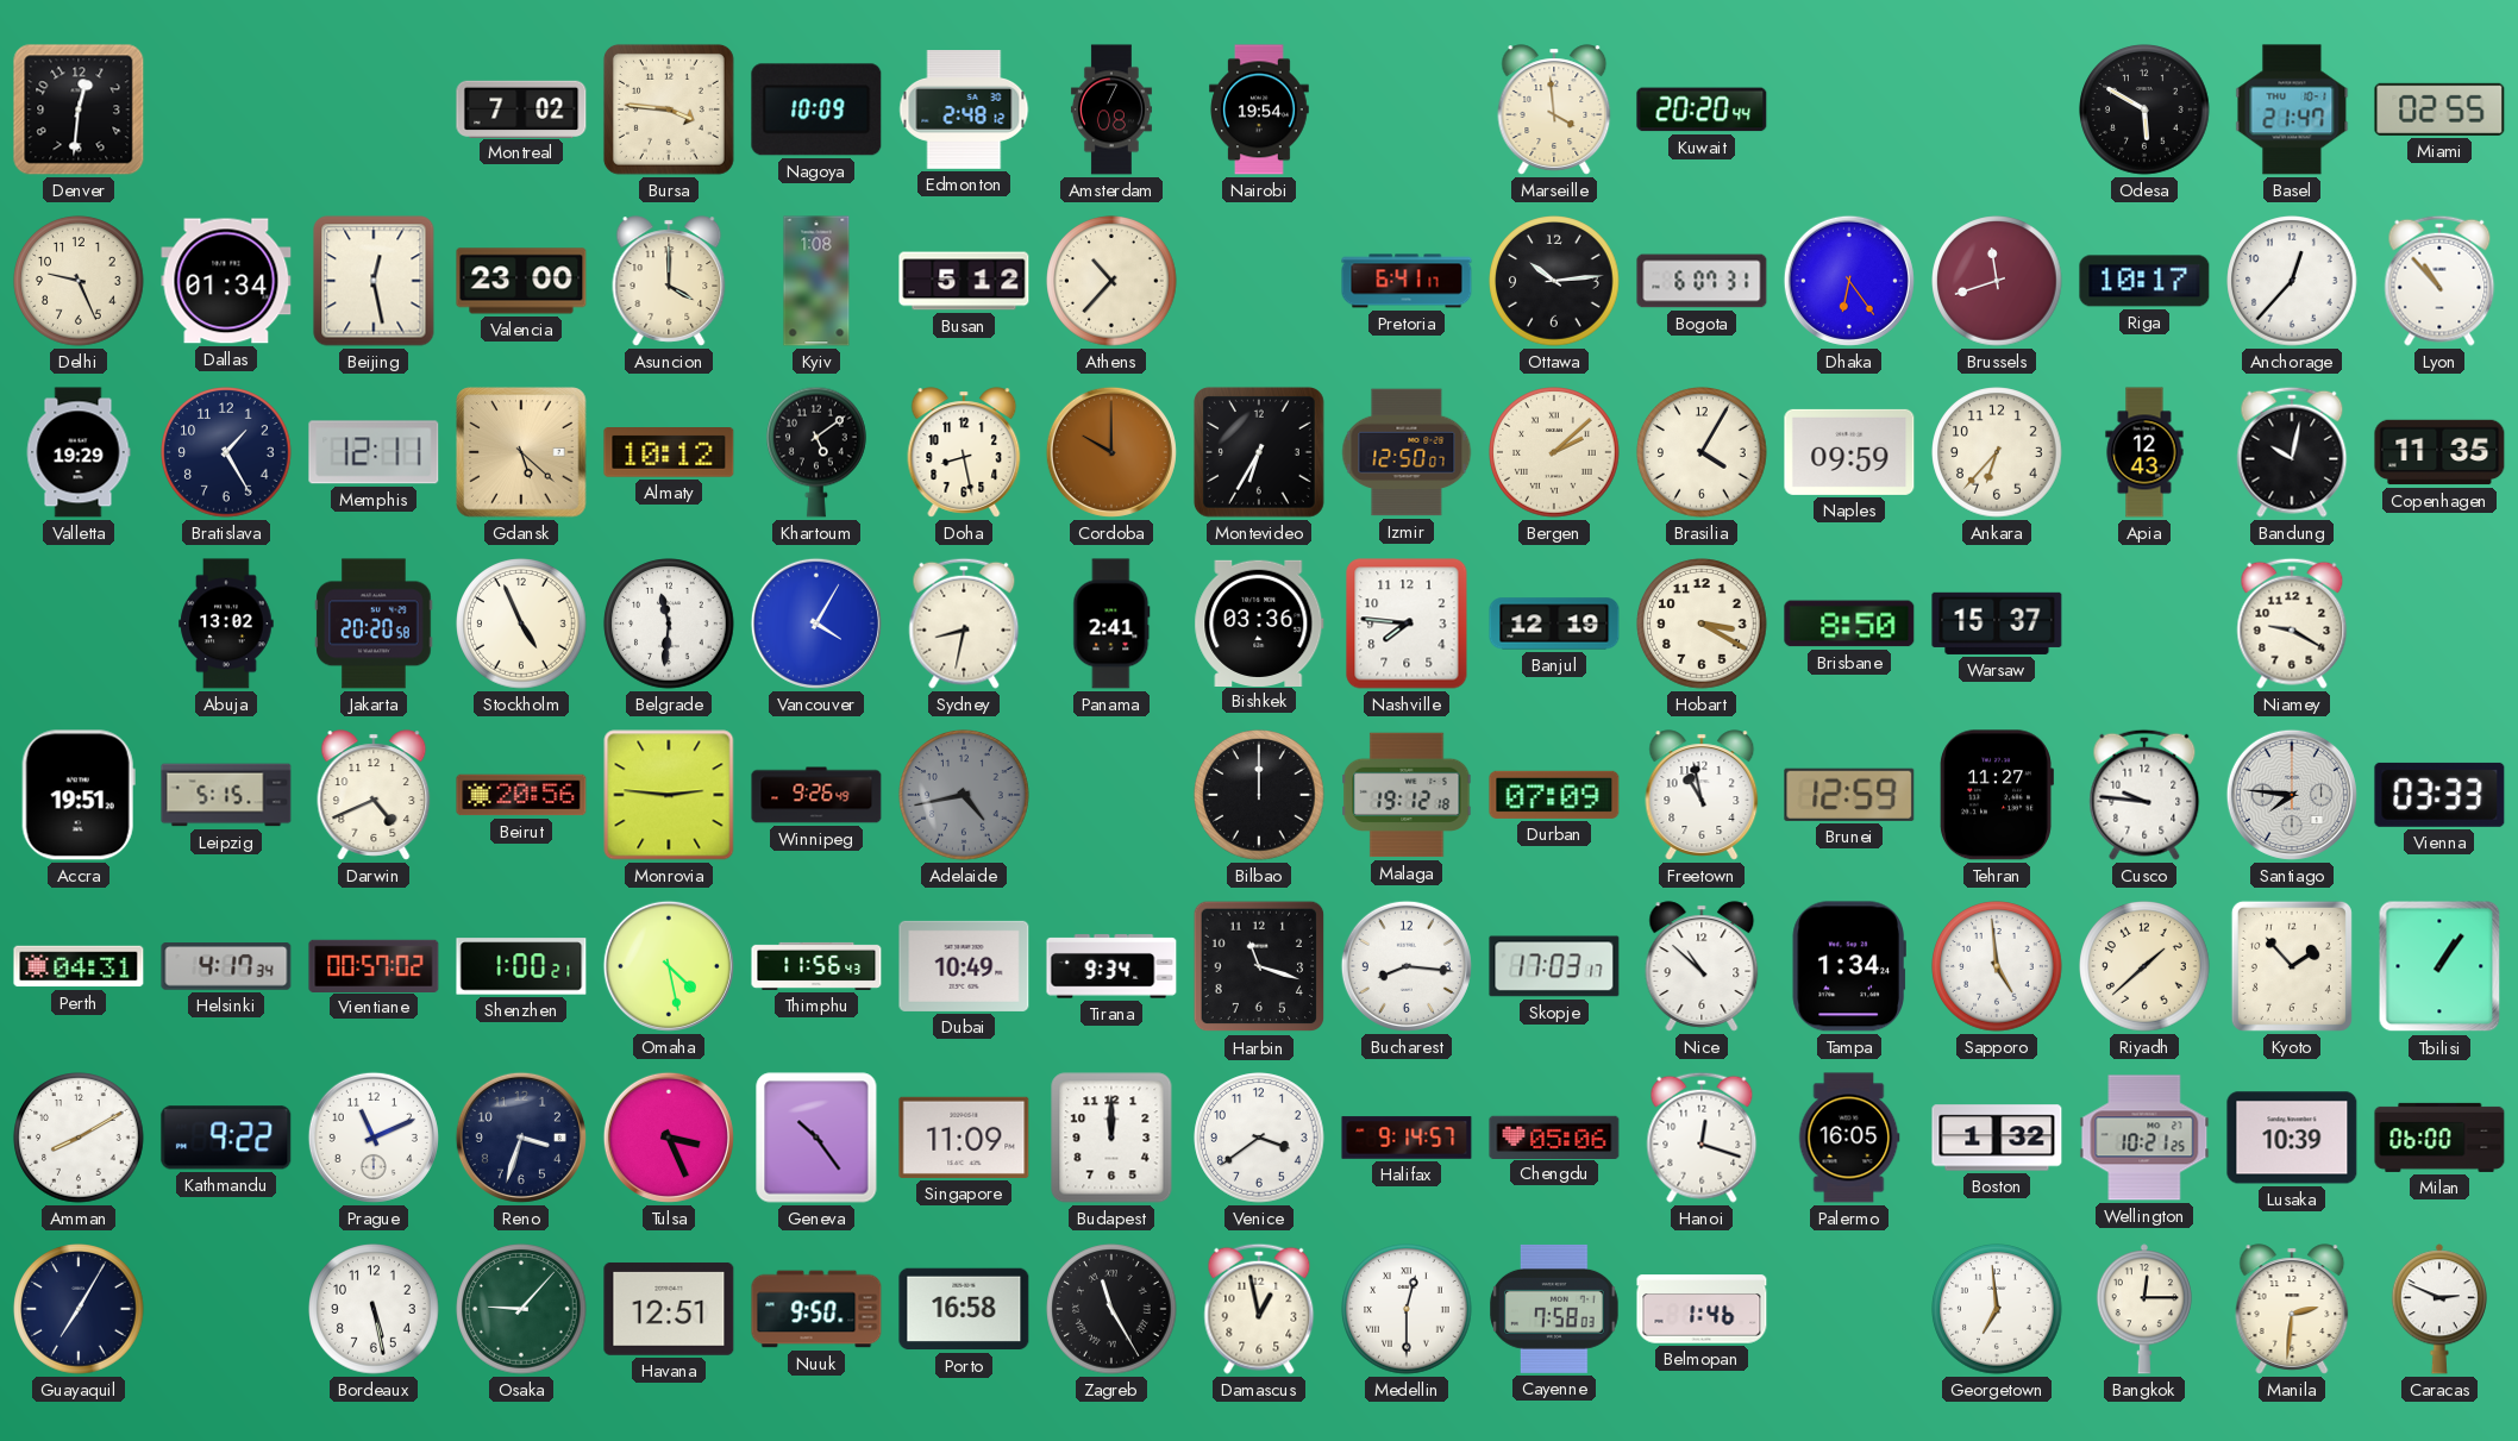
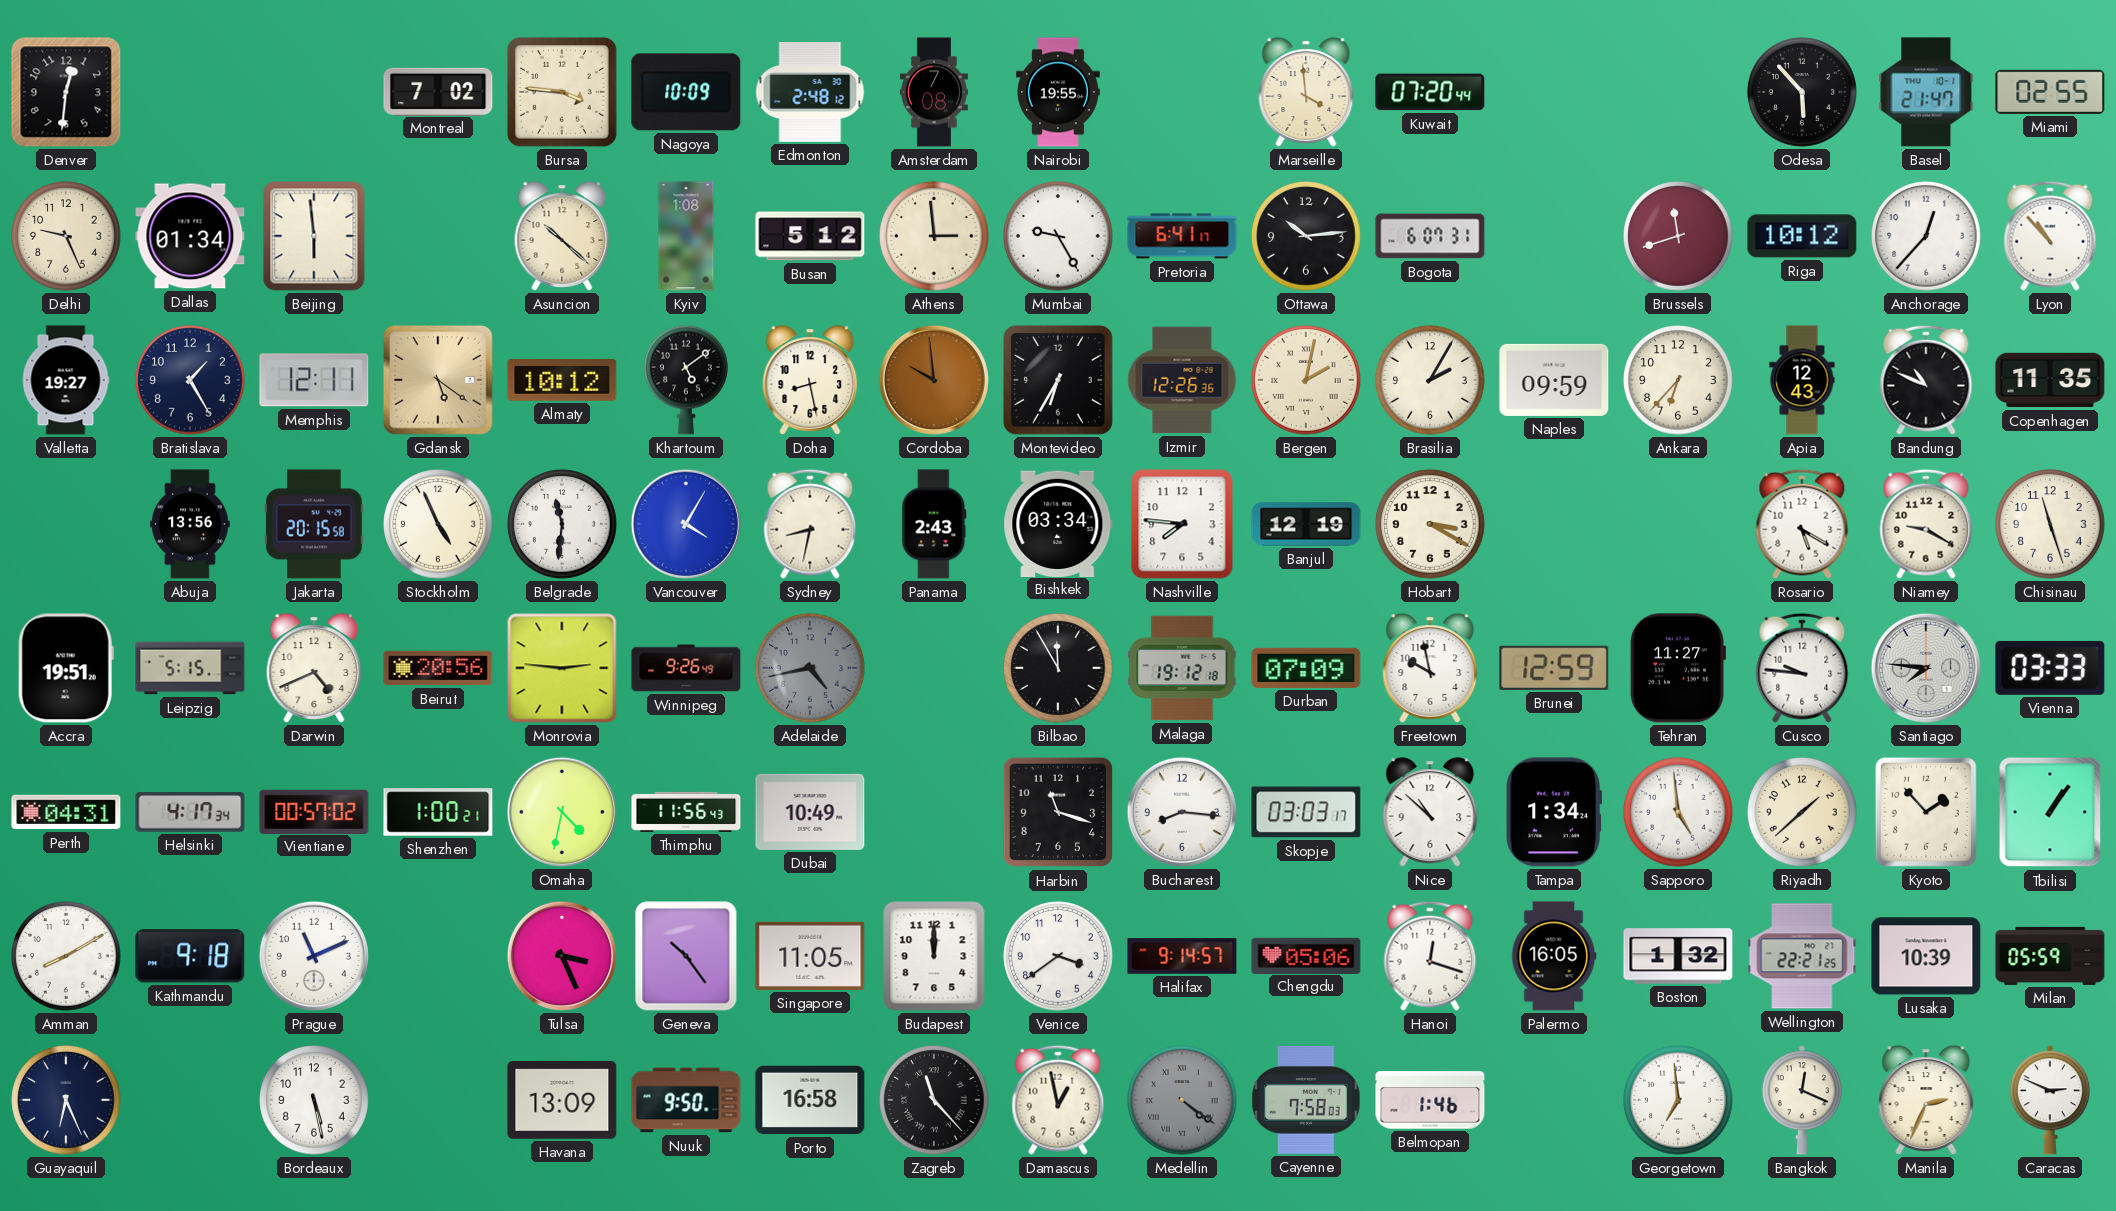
Nairobi: 19:54 -> 19:55
Kuwait: 20:20 -> 07:20
Odesa: 5:50 -> 5:53
Beijing: 12:28 -> 5:59
Valencia: 23:00 -> none
Asuncion: 4:00 -> 10:22
Athens: 10:37 -> 2:59
Mumbai: none -> 9:25
Dhaka: 6:24 -> none
Riga: 10:17 -> 10:12
Valletta: 19:29 -> 19:27
Gdansk: 5:22 -> 5:21
Cordoba: 10:00 -> 9:59
Izmir: 12:50 -> 12:26
Bergen: 2:08 -> 2:02
Brasilia: 4:05 -> 2:05
Bandung: 10:02 -> 10:49
Abuja: 13:02 -> 13:56
Jakarta: 20:20 -> 20:15
Panama: 2:41 -> 2:43
Bishkek: 03:36 -> 03:34
Brisbane: 8:50 -> none
Warsaw: 15:37 -> none
Rosario: none -> 5:20
Chisinau: none -> 11:27
Bilbao: 12:00 -> 11:55
Freetown: 10:58 -> 9:58
Omaha: 4:28 -> 4:32
Tirana: 9:34 -> none
Skopje: 17:03 -> 03:03
Kathmandu: 9:22 -> 9:18
Reno: 3:33 -> none
Singapore: 11:09 -> 11:05
Wellington: 10:21 -> 22:21
Milan: 06:00 -> 05:59
Guayaquil: 7:05 -> 6:26
Osaka: 9:07 -> none
Havana: 12:51 -> 13:09
Zagreb: 11:25 -> 11:23
Medellin: 12:30 -> 4:21
Medellin dial: white -> grey
Bangkok: 12:15 -> 12:19
Manila: 2:31 -> 2:34
